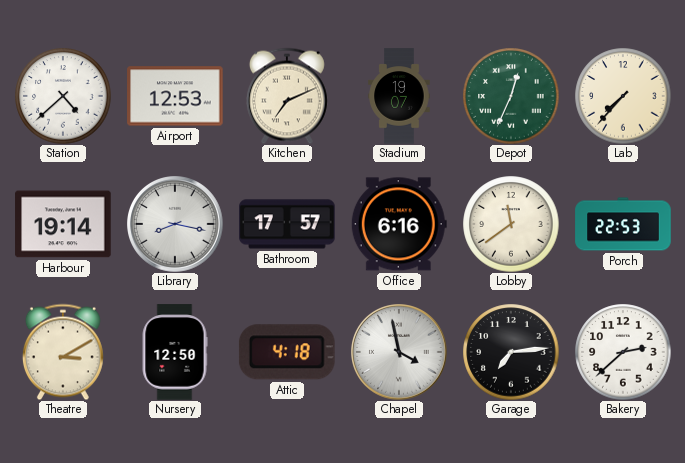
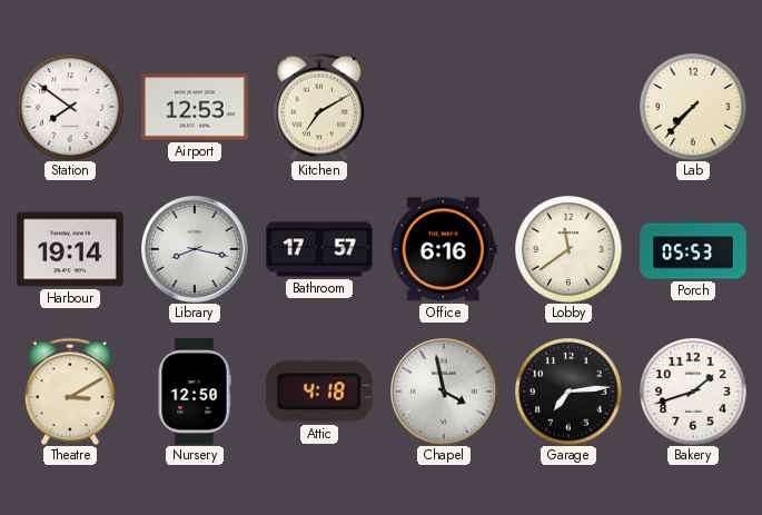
Station: 4:38 -> 7:51
Kitchen: 7:11 -> 7:10
Stadium: 19:07 -> none
Depot: 12:34 -> none
Porch: 22:53 -> 05:53
Bakery: 2:38 -> 1:42
